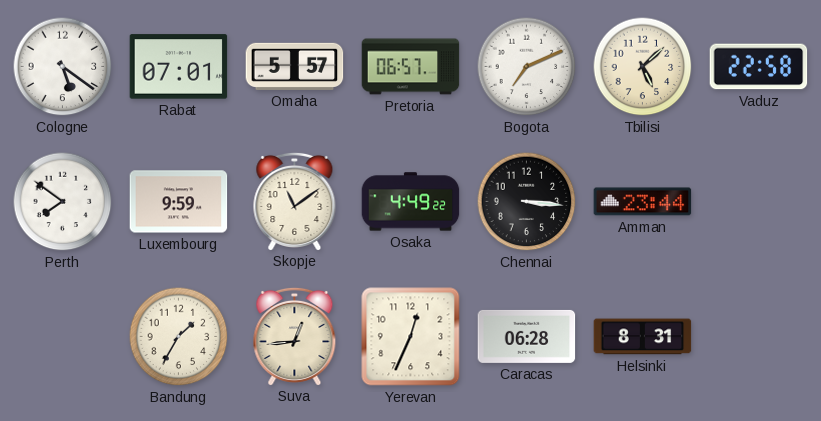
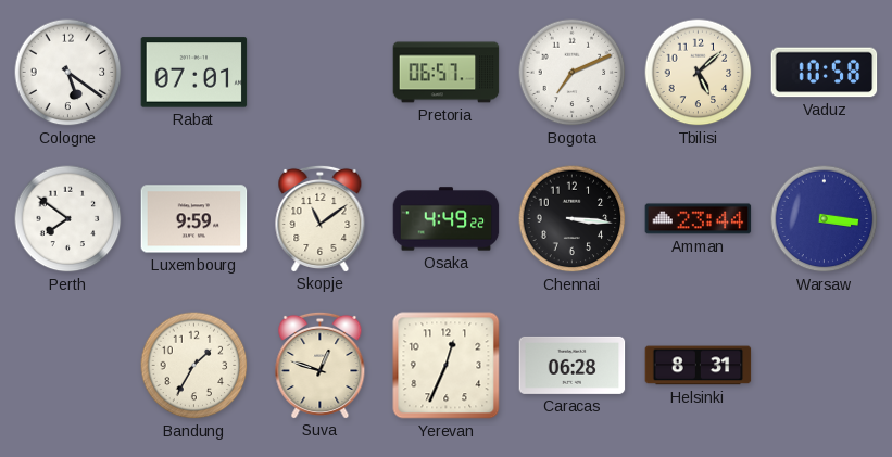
Omaha: 5:57 -> none
Vaduz: 22:58 -> 10:58
Warsaw: none -> 3:16
Suva: 12:44 -> 12:48
